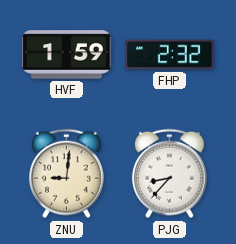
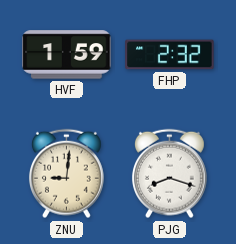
PJG: 8:37 -> 8:18
